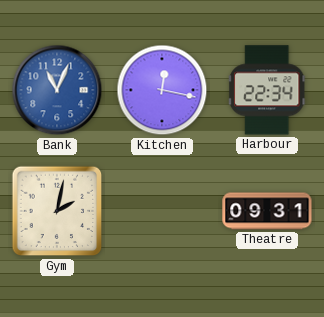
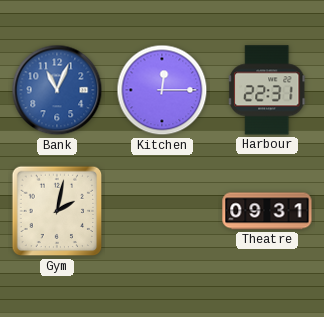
Kitchen: 12:17 -> 12:15
Harbour: 22:34 -> 22:31
